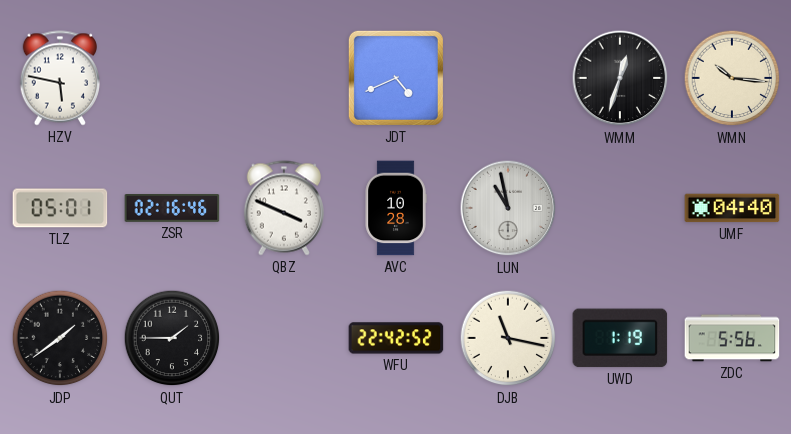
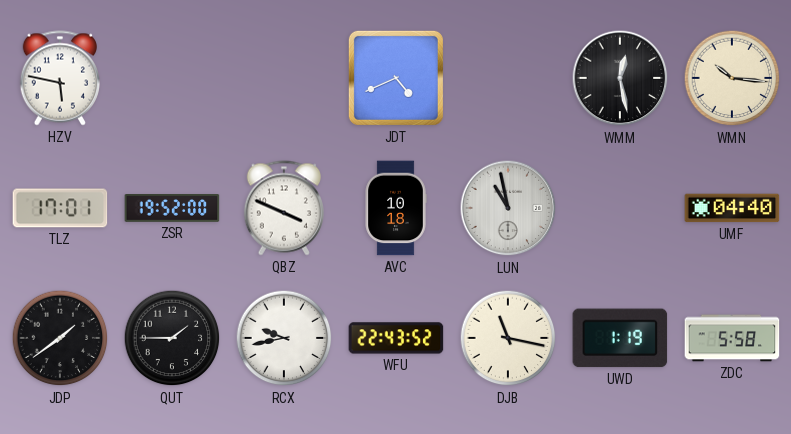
WMM: 12:33 -> 12:28
TLZ: 05:01 -> 17:01
ZSR: 02:16 -> 19:52
AVC: 10:28 -> 10:18
RCX: none -> 9:43
WFU: 22:42 -> 22:43
ZDC: 5:56 -> 5:58
